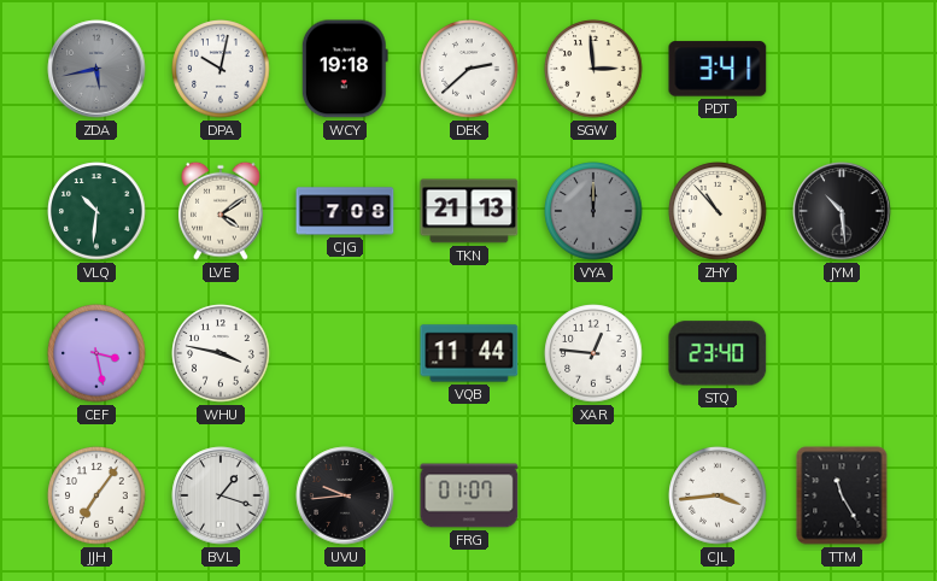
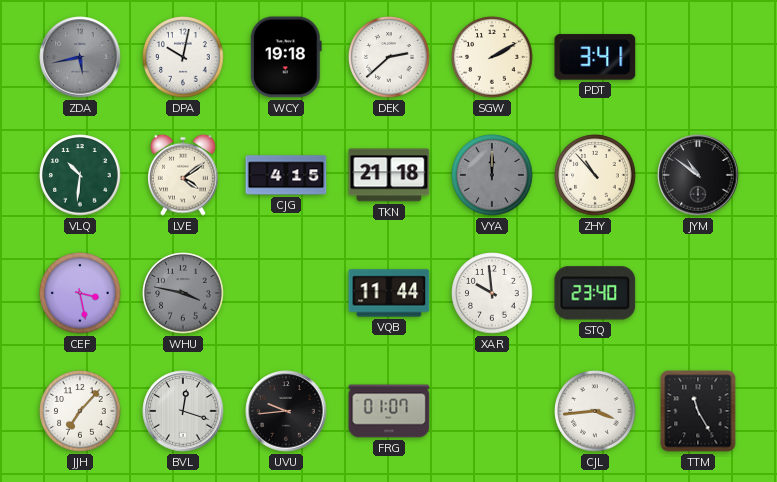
SGW: 2:59 -> 2:10
CJG: 7:08 -> 4:15
TKN: 21:13 -> 21:18
JYM: 10:29 -> 10:51
WHU dial: white -> grey
XAR: 12:46 -> 9:59
JJH: 7:06 -> 7:07
BVL: 1:18 -> 12:18
